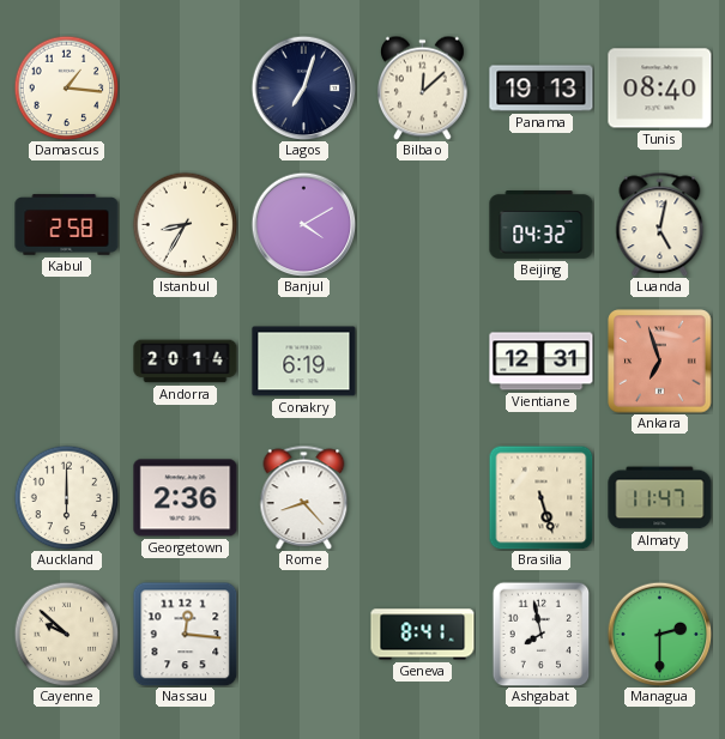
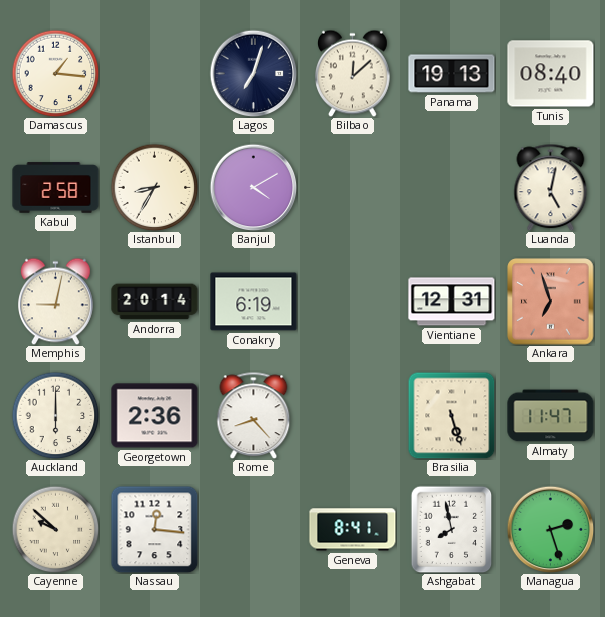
Beijing: 04:32 -> none
Memphis: none -> 9:02
Managua: 2:30 -> 2:27
